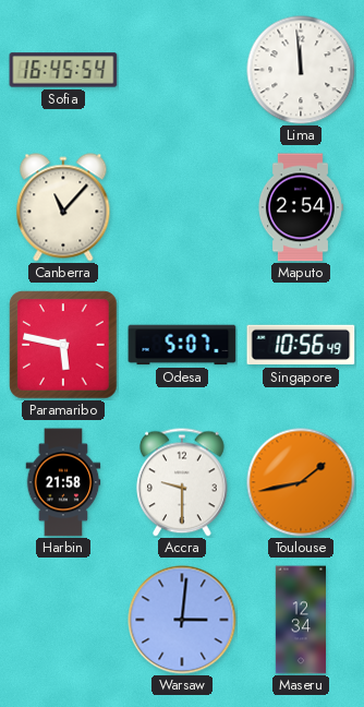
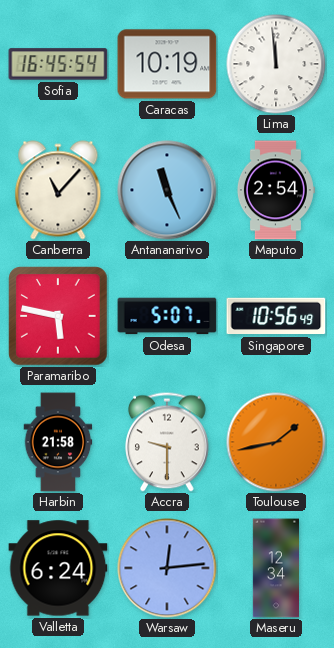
Caracas: none -> 10:19
Antananarivo: none -> 11:26
Valletta: none -> 6:24
Warsaw: 3:01 -> 12:14
